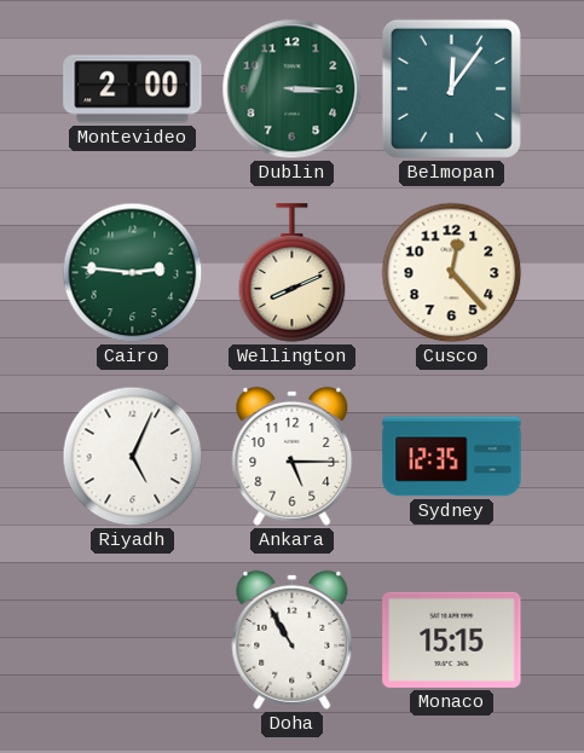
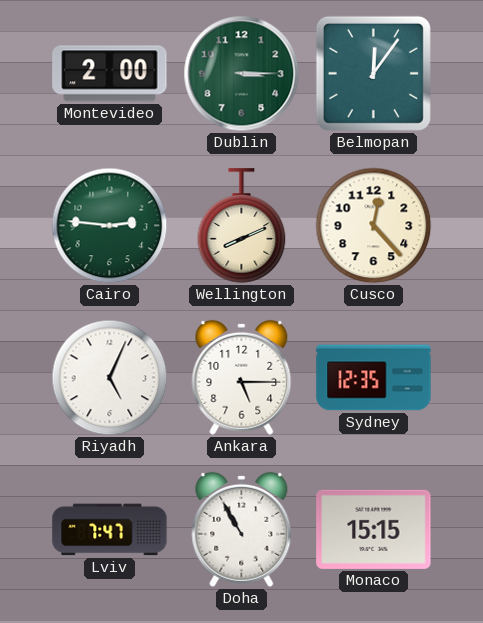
Lviv: none -> 7:47
